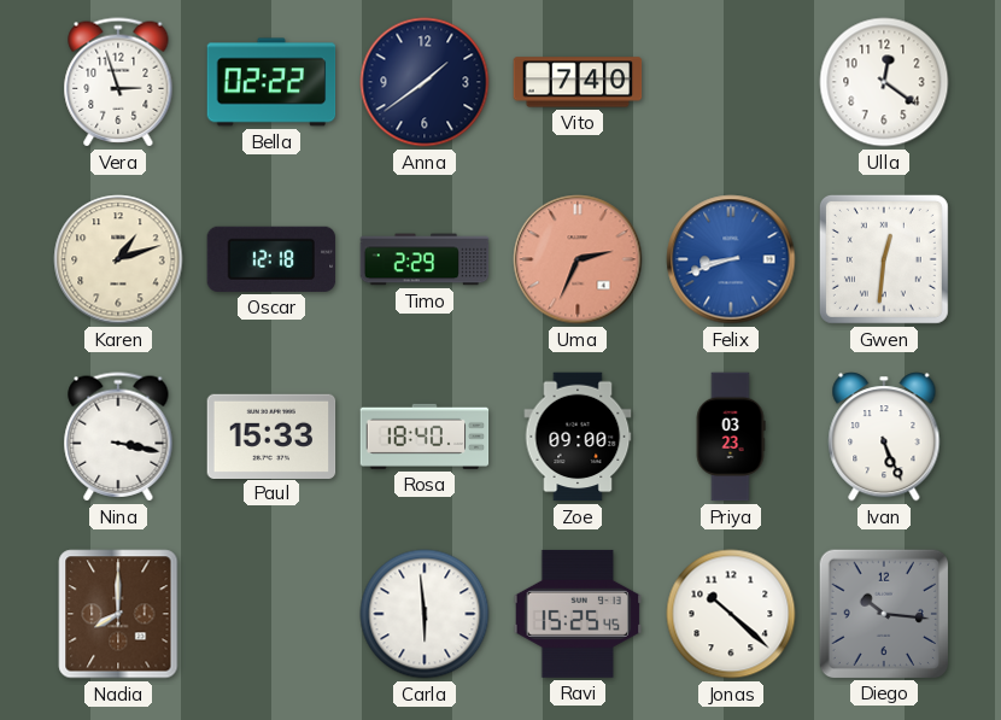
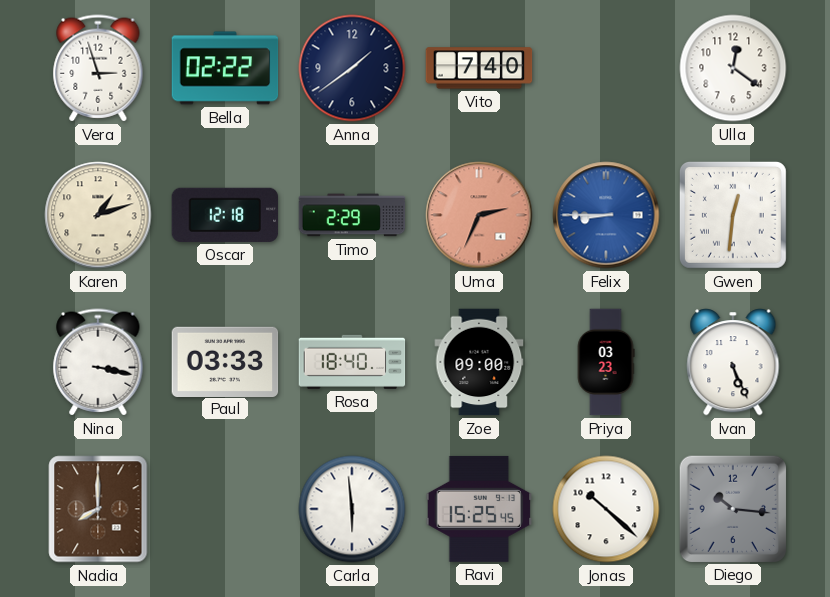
Felix: 8:42 -> 8:45
Paul: 15:33 -> 03:33
